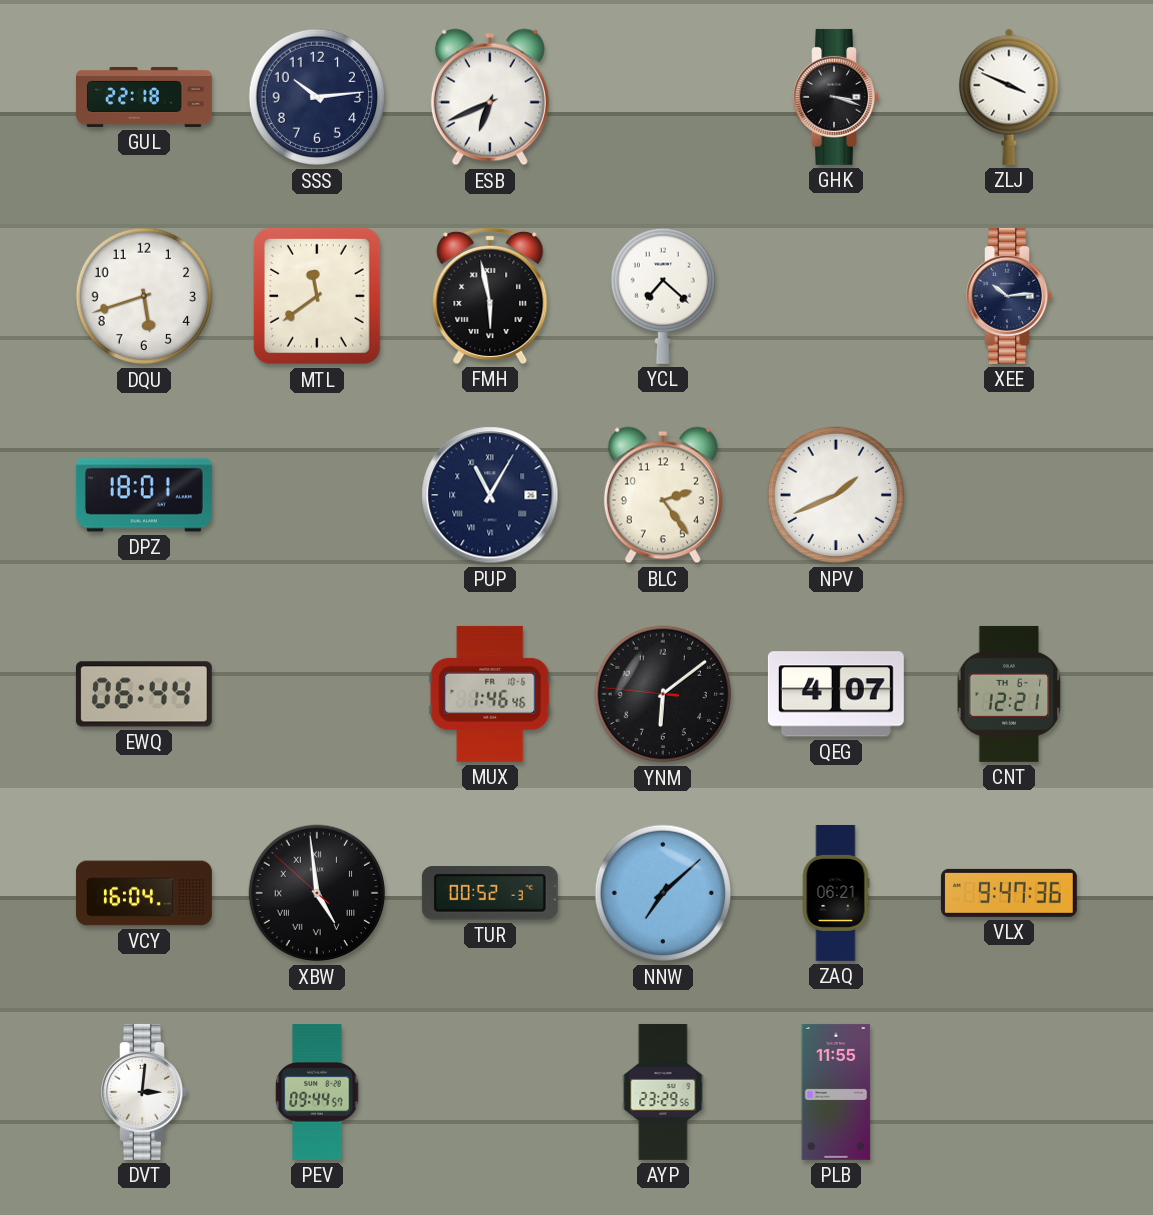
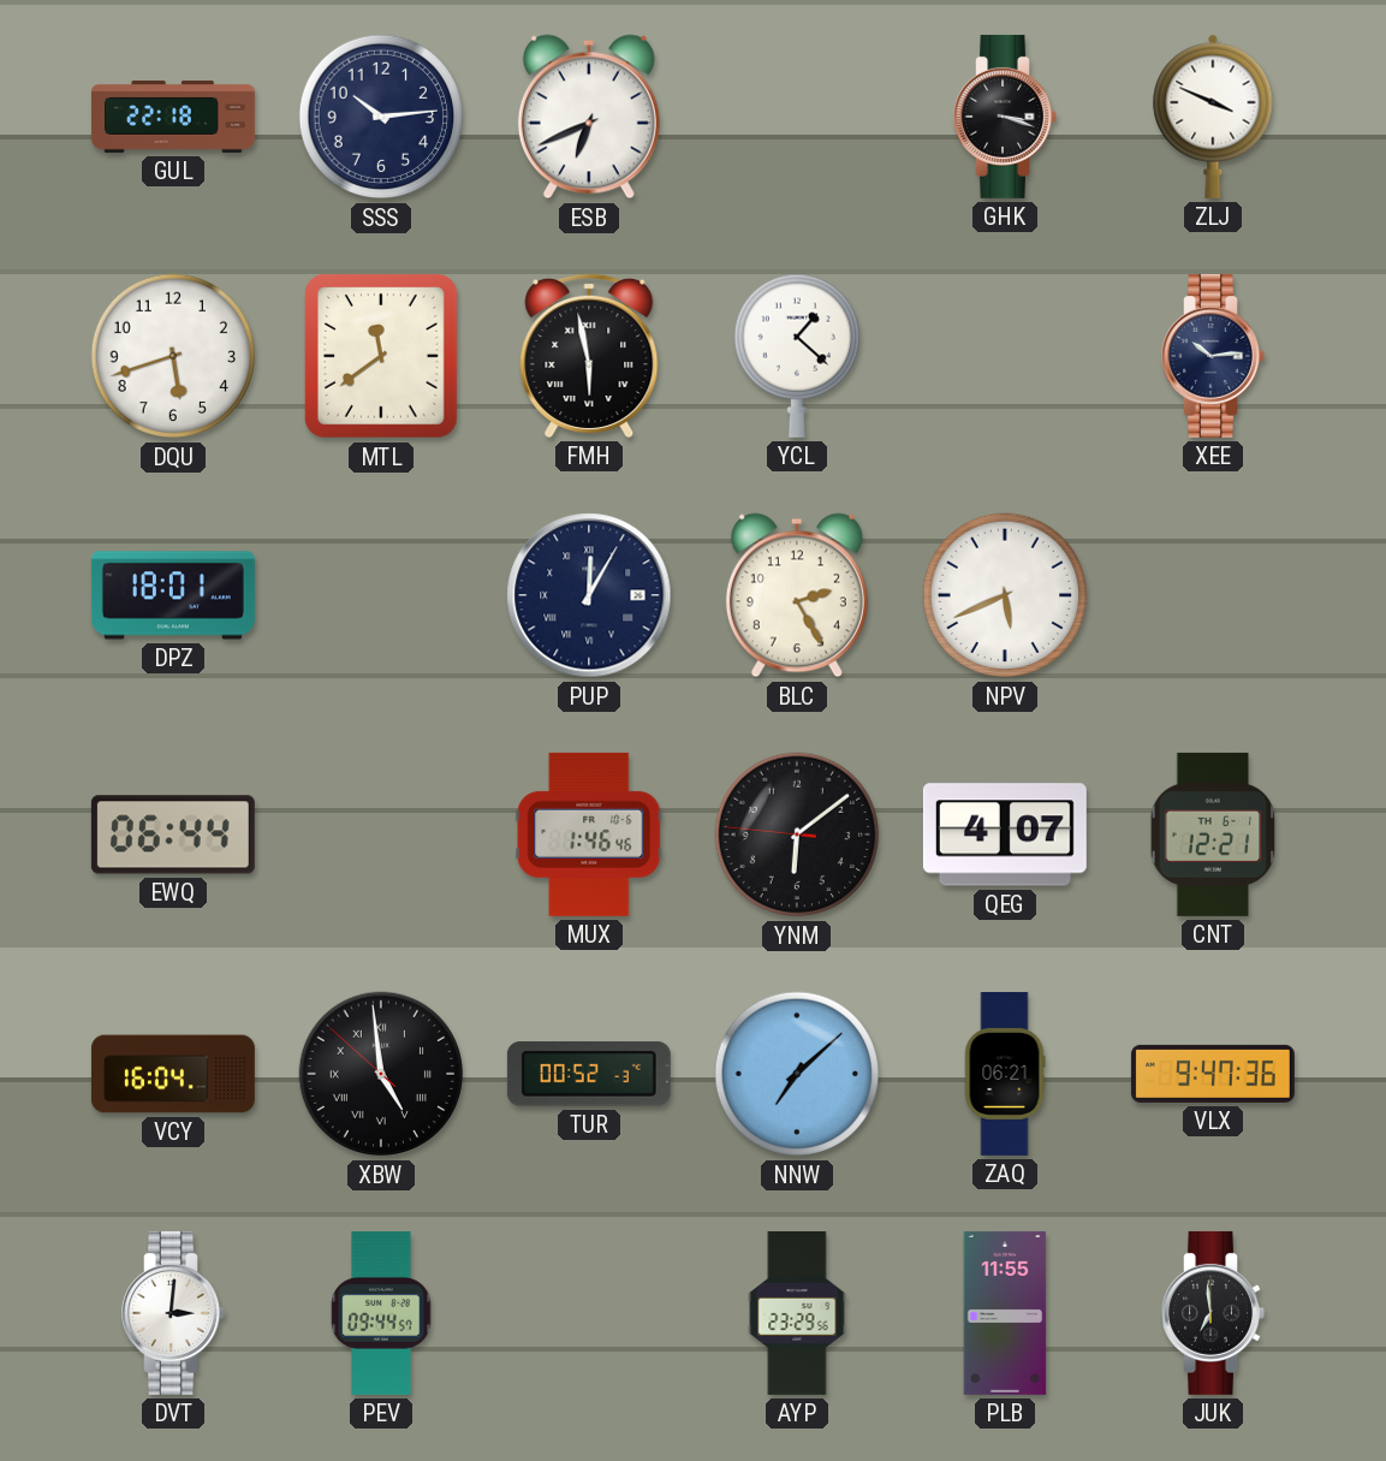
YCL: 7:22 -> 1:22
PUP: 11:05 -> 12:05
BLC: 2:24 -> 2:25
NPV: 1:41 -> 5:41
JUK: none -> 6:59
